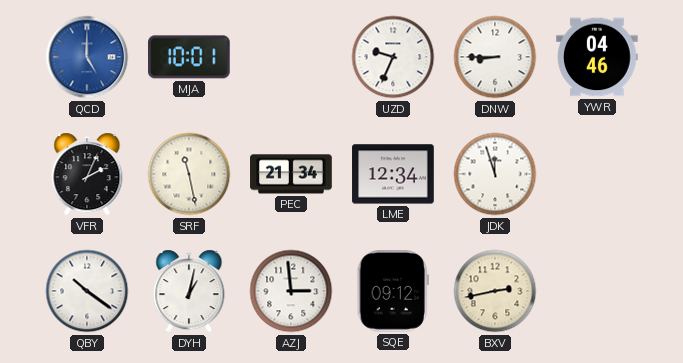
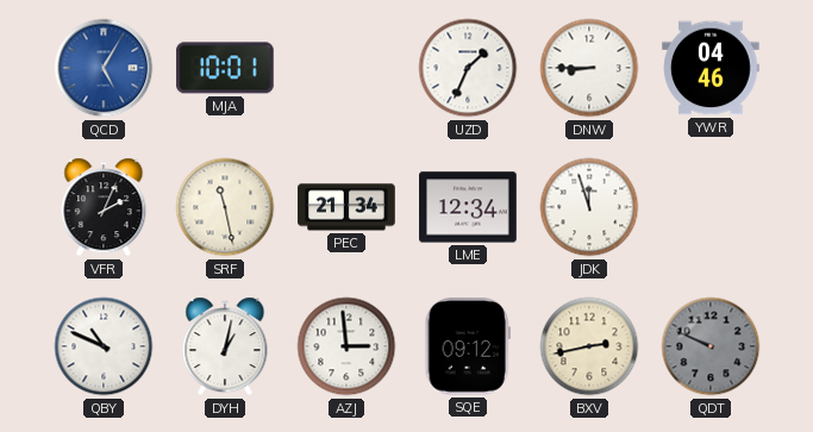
QCD: 5:00 -> 5:05
UZD: 9:34 -> 1:34
QBY: 10:21 -> 10:49
QDT: none -> 9:49
